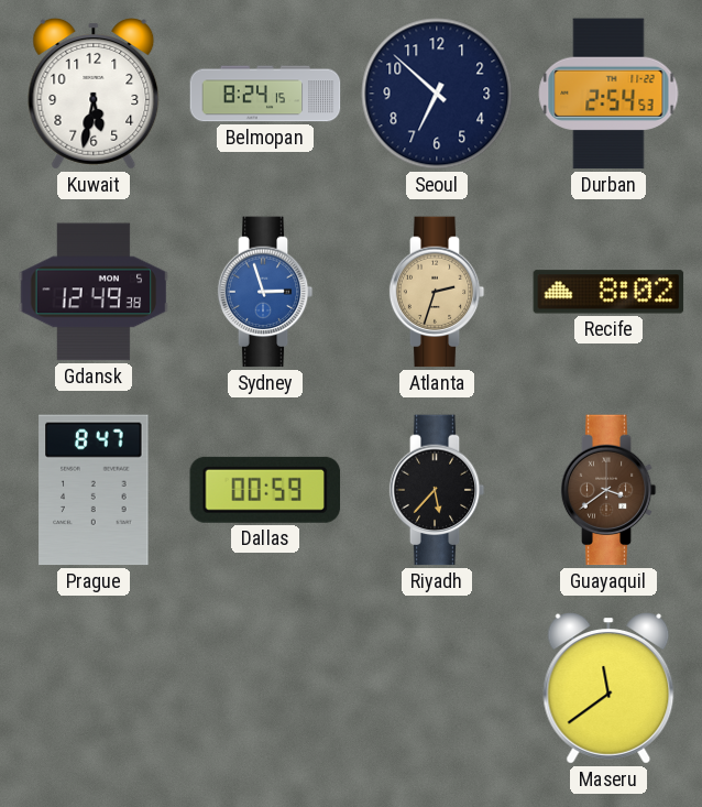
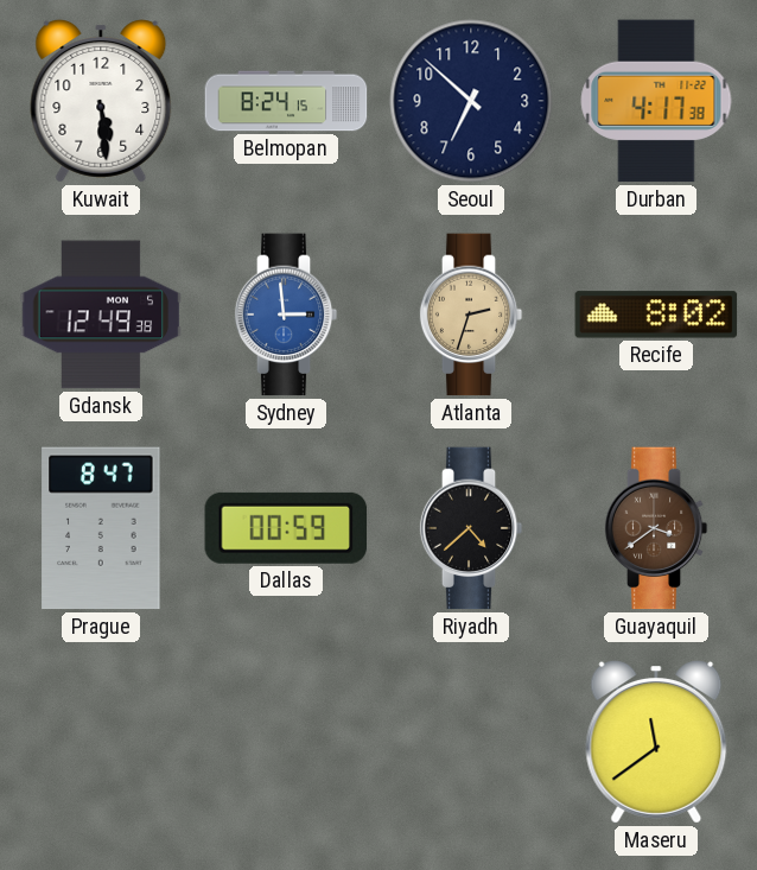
Kuwait: 5:32 -> 5:29
Durban: 2:54 -> 4:17
Sydney: 2:57 -> 2:59
Riyadh: 5:37 -> 4:38
